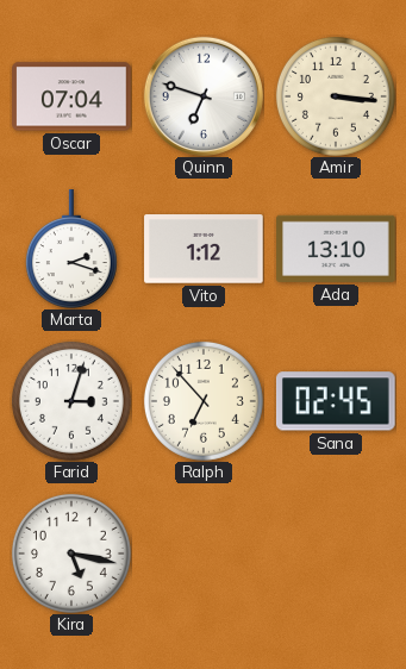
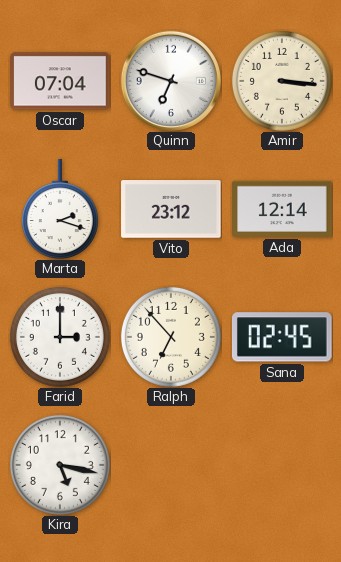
Vito: 1:12 -> 23:12
Ada: 13:10 -> 12:14
Farid: 3:03 -> 3:00
